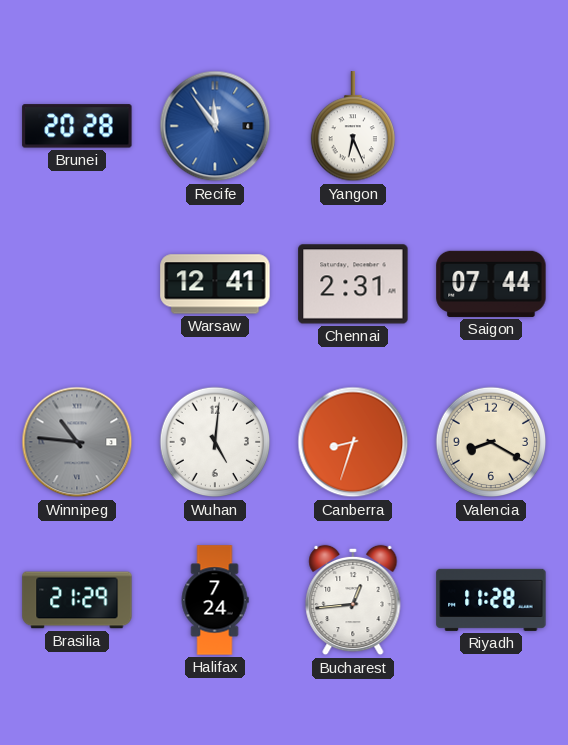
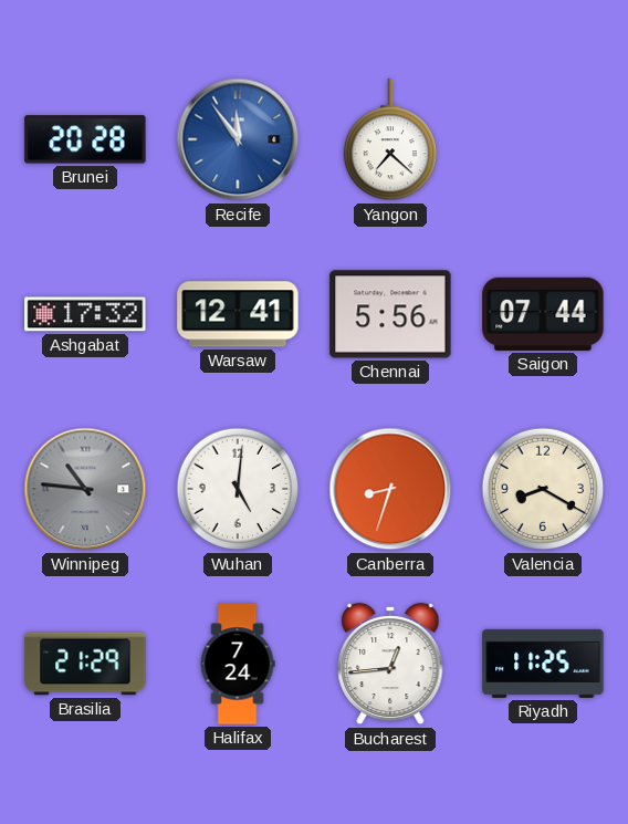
Yangon: 6:26 -> 7:22
Ashgabat: none -> 17:32
Chennai: 2:31 -> 5:56
Riyadh: 11:28 -> 11:25
